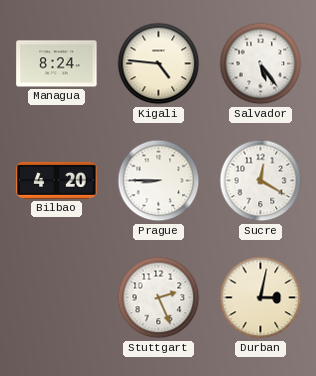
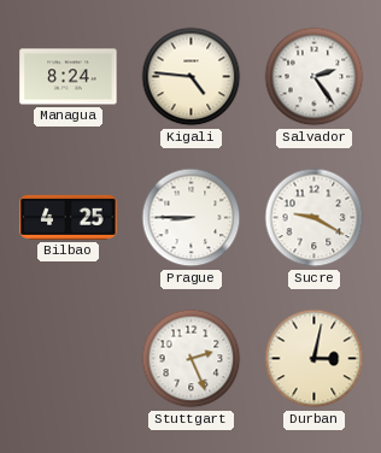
Salvador: 5:24 -> 2:24
Bilbao: 4:20 -> 4:25
Sucre: 12:20 -> 9:20
